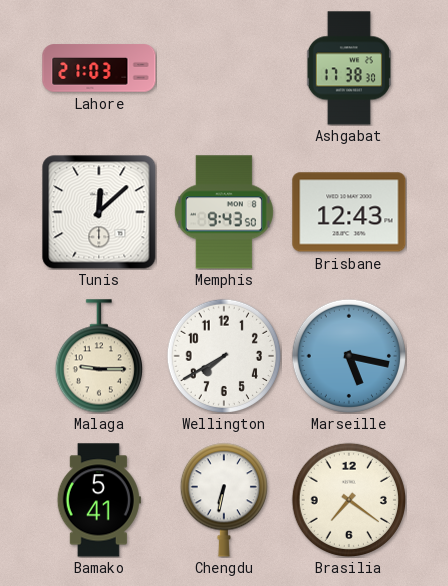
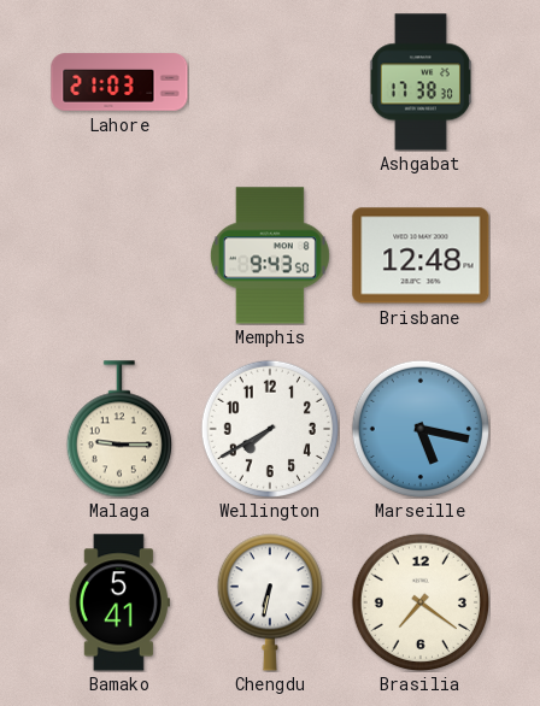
Tunis: 12:08 -> none
Brisbane: 12:43 -> 12:48
